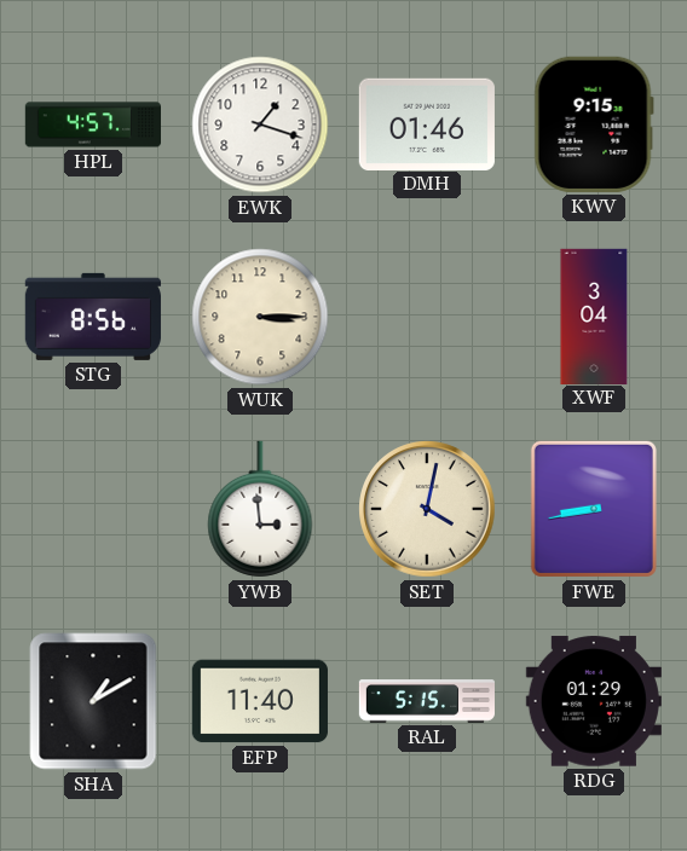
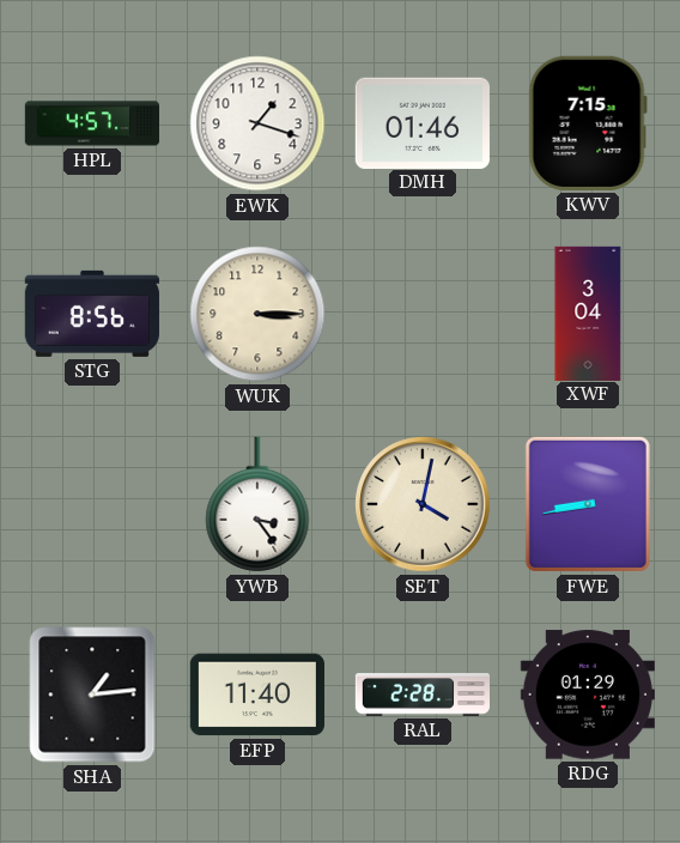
KWV: 9:15 -> 7:15
YWB: 2:59 -> 3:24
SHA: 1:10 -> 1:14
RAL: 5:15 -> 2:28
